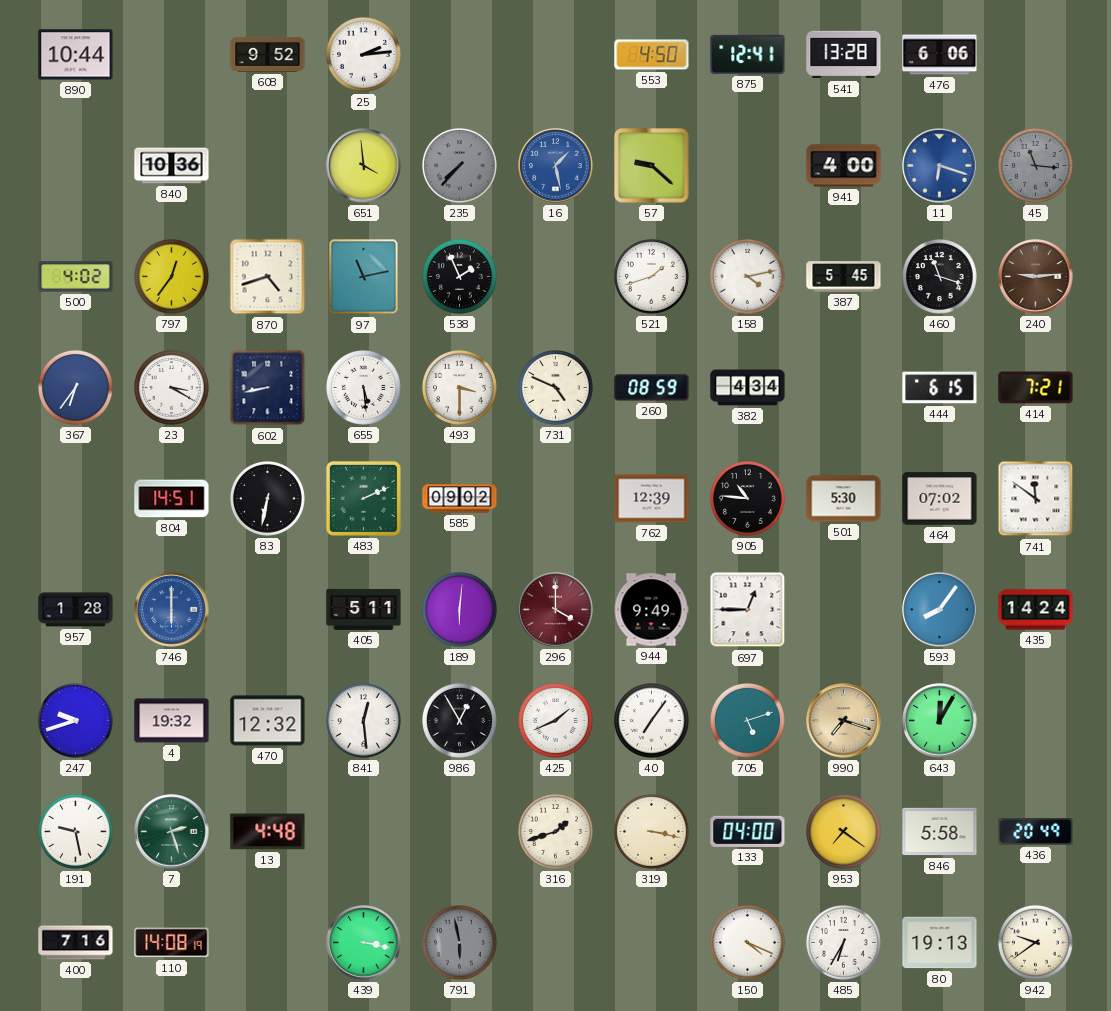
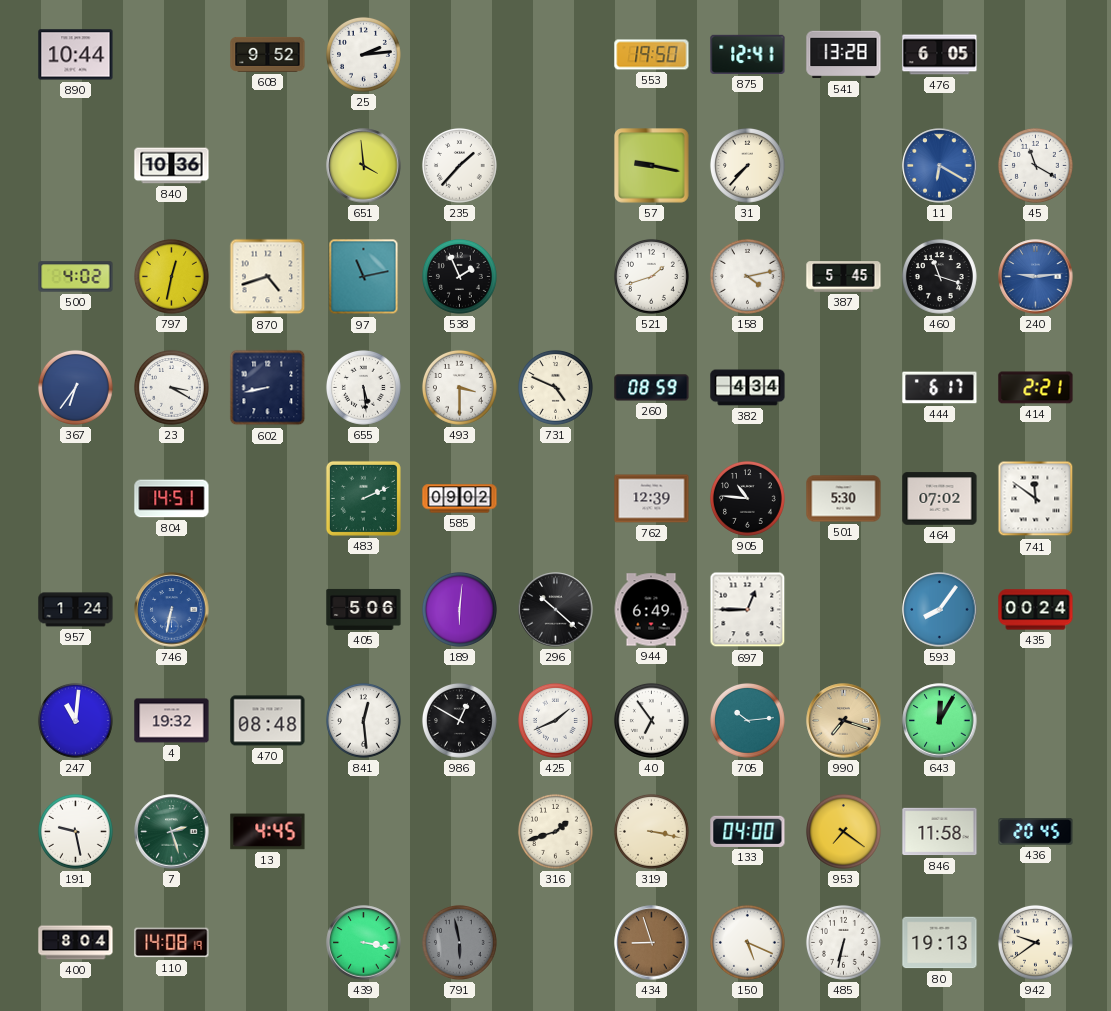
553: 4:50 -> 19:50
476: 6:06 -> 6:05
235: 7:37 -> 1:37
235 dial: grey -> white
16: 1:28 -> none
57: 9:22 -> 9:17
31: none -> 7:37
941: 4:00 -> none
11: 6:18 -> 6:20
45: 11:16 -> 11:20
45 dial: grey -> white
797: 12:36 -> 12:32
240 dial: brown -> blue
444: 6:15 -> 6:17
414: 7:21 -> 2:21
83: 6:32 -> none
957: 1:28 -> 1:24
746: 6:00 -> 6:32
405: 5:11 -> 5:06
296: 4:00 -> 10:22
296 dial: burgundy -> black
944: 9:49 -> 6:49
435: 14:24 -> 00:24
247: 9:42 -> 11:01
470: 12:32 -> 08:48
986: 12:55 -> 12:50
40: 7:06 -> 6:54
705: 5:12 -> 10:14
13: 4:48 -> 4:45
846: 5:58 -> 11:58
436: 20:49 -> 20:45
400: 7:16 -> 8:04
434: none -> 8:57
150: 4:19 -> 5:19
485: 6:35 -> 6:32
